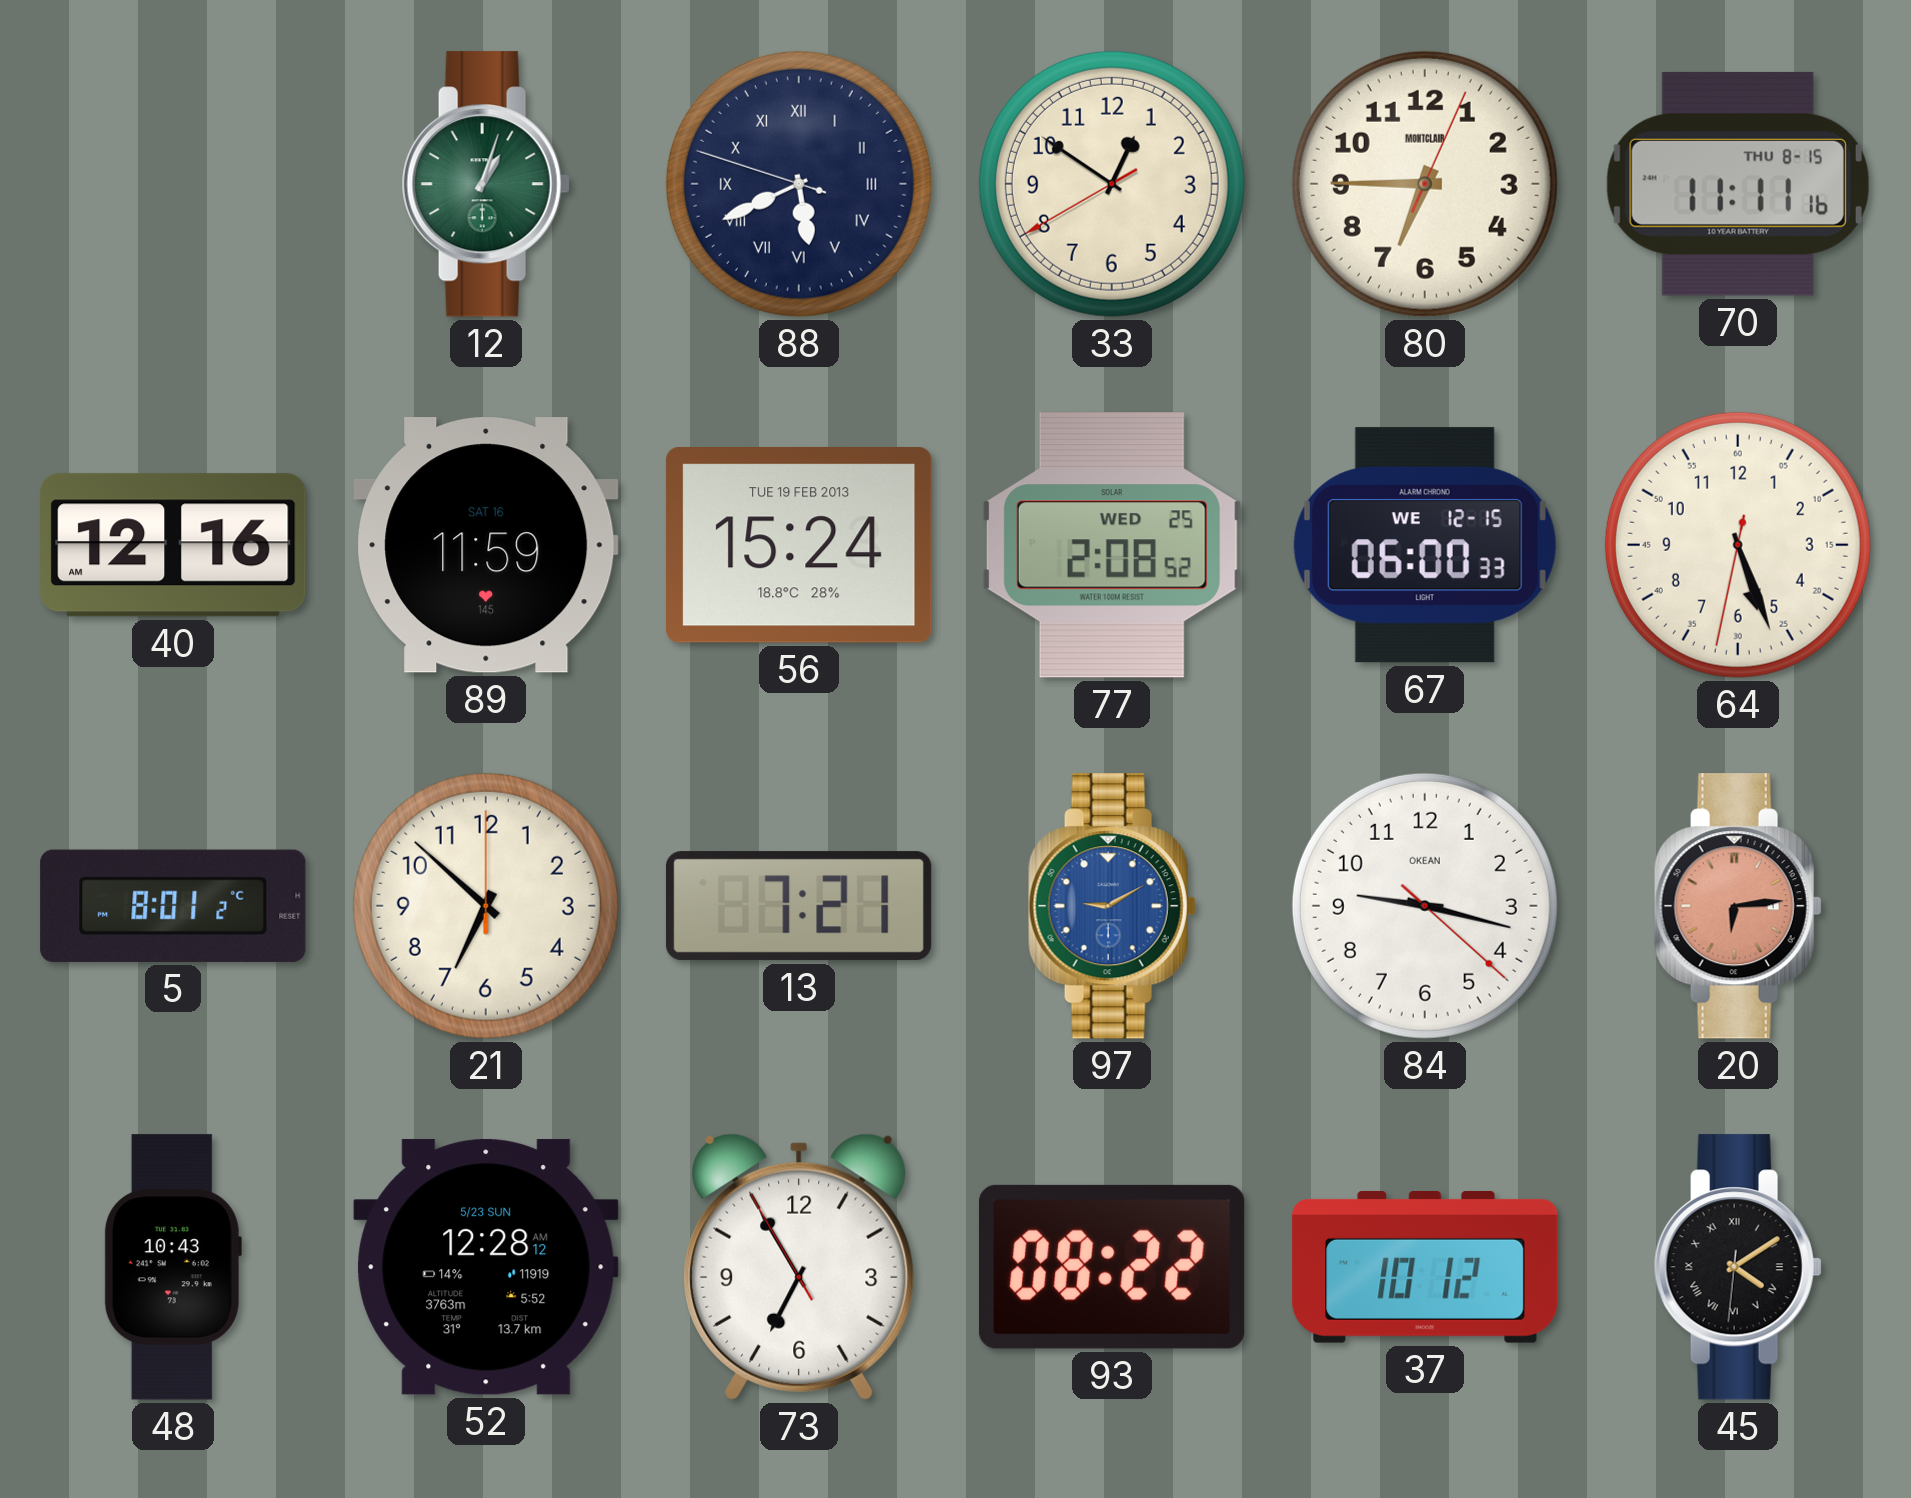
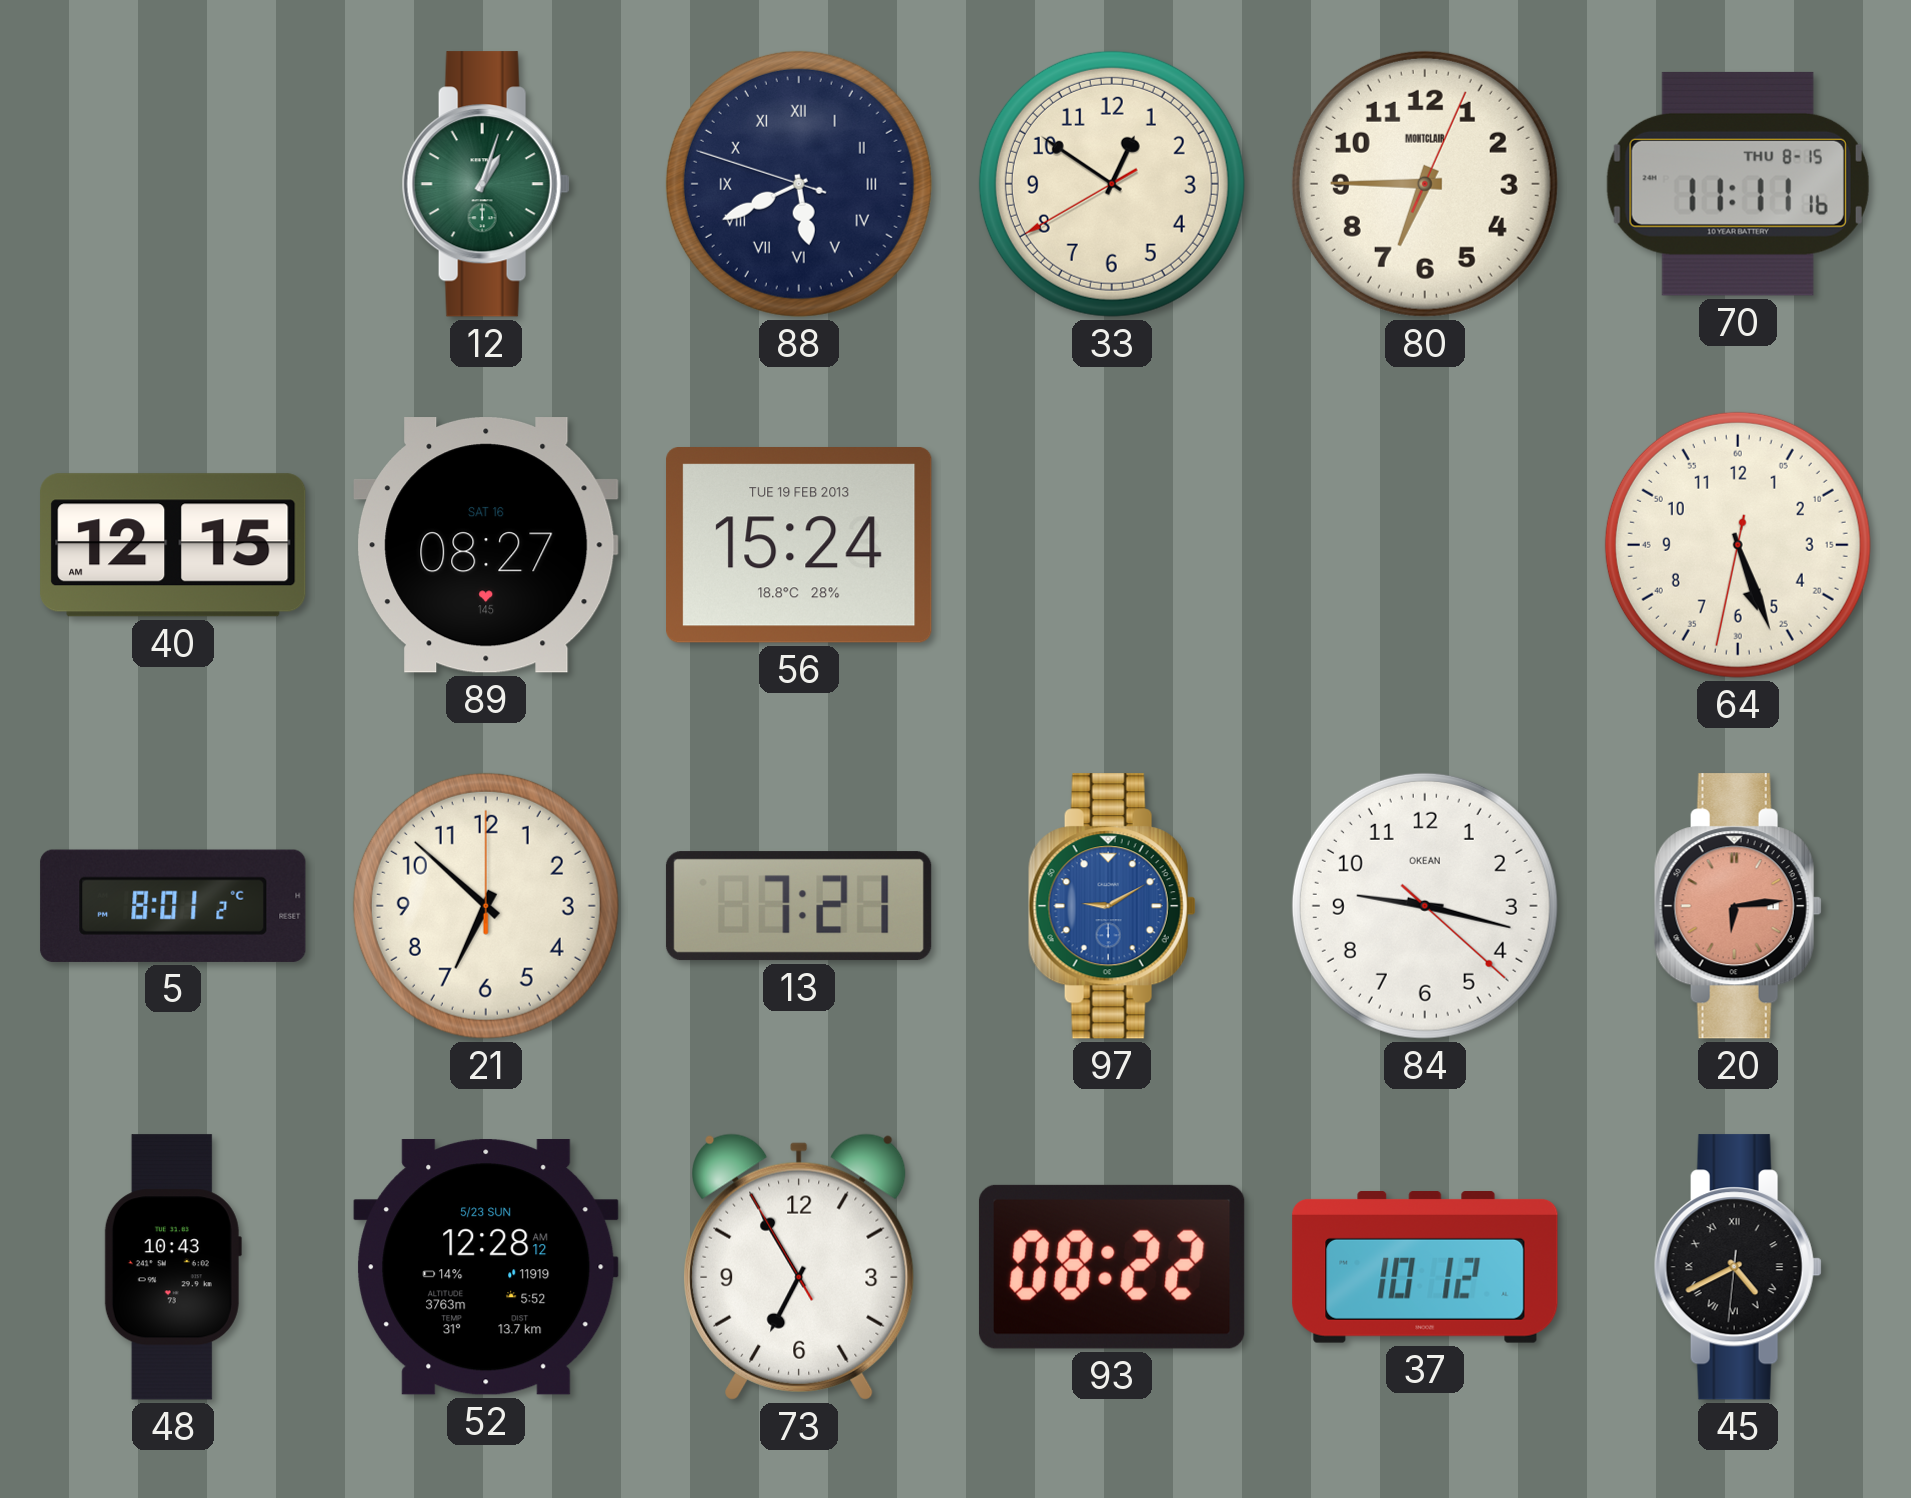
40: 12:16 -> 12:15
89: 11:59 -> 08:27
77: 2:08 -> none
67: 06:00 -> none
45: 4:09 -> 4:40
